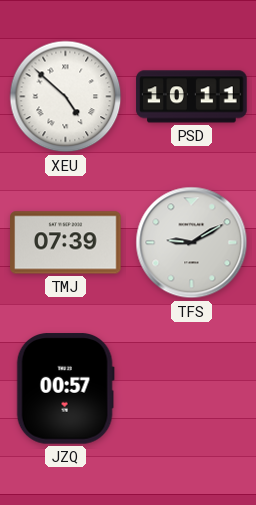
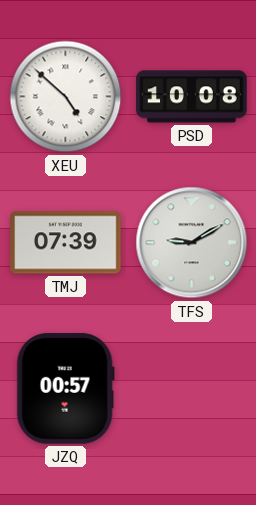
PSD: 10:11 -> 10:08
